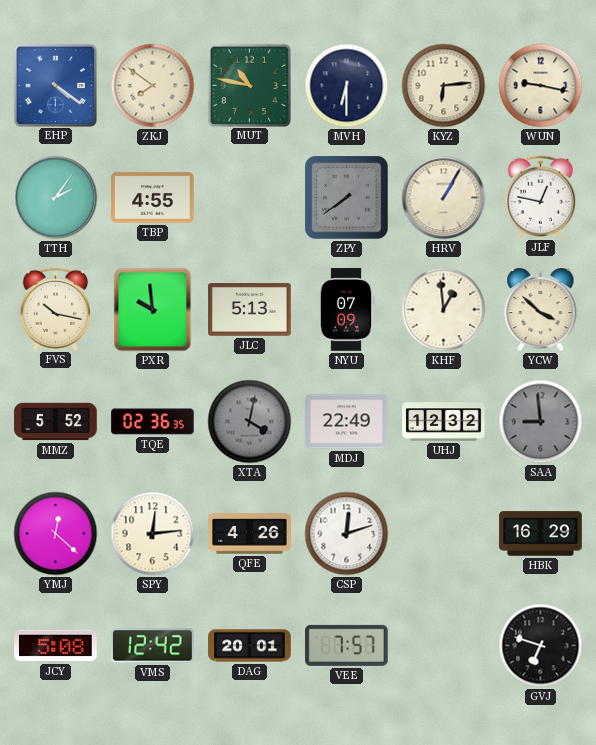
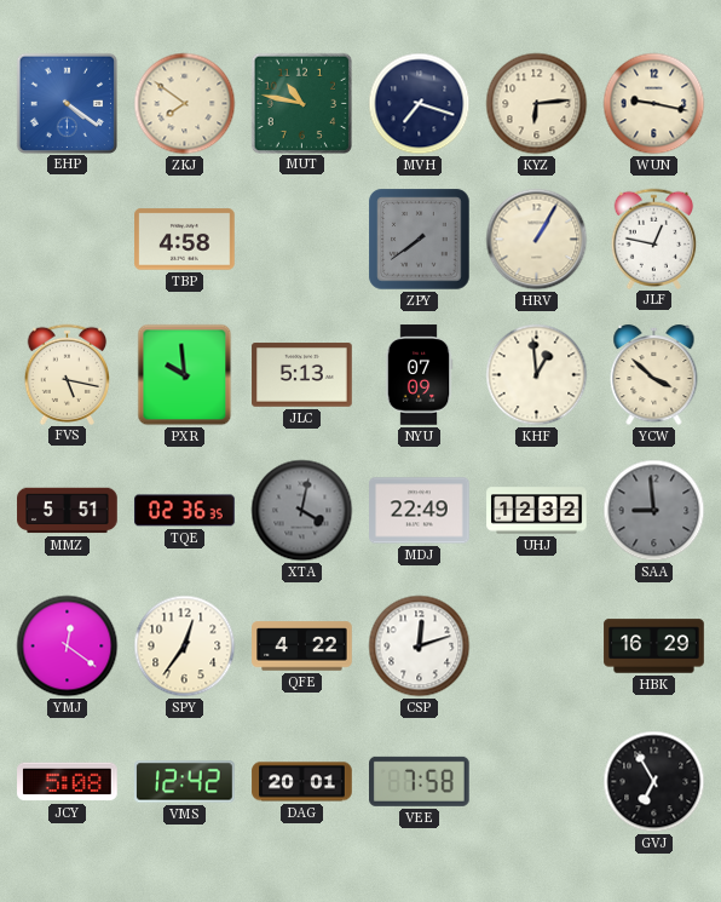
MVH: 6:30 -> 7:18
TTH: 2:06 -> none
TBP: 4:55 -> 4:58
FVS: 10:17 -> 5:17
MMZ: 5:52 -> 5:51
YMJ: 12:22 -> 12:21
SPY: 12:14 -> 12:36
QFE: 4:26 -> 4:22
VEE: 7:57 -> 7:58
GVJ: 6:48 -> 6:55
